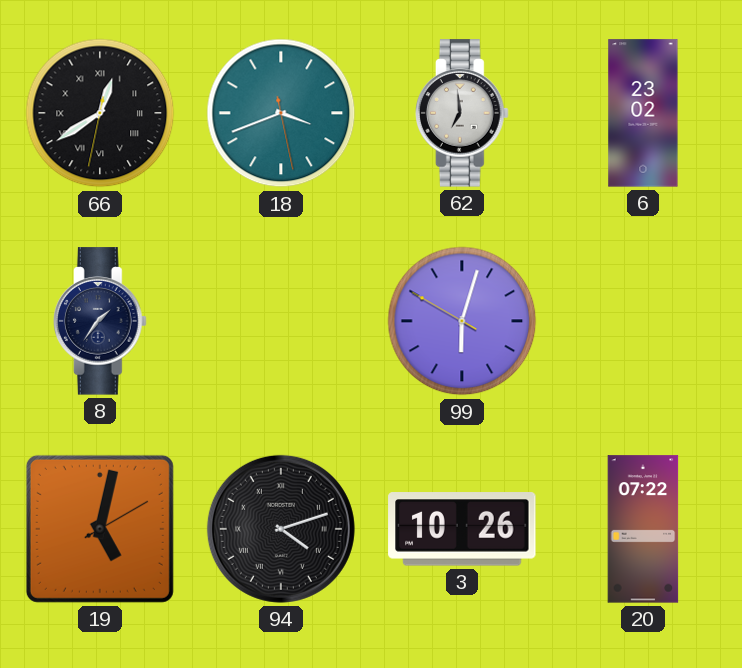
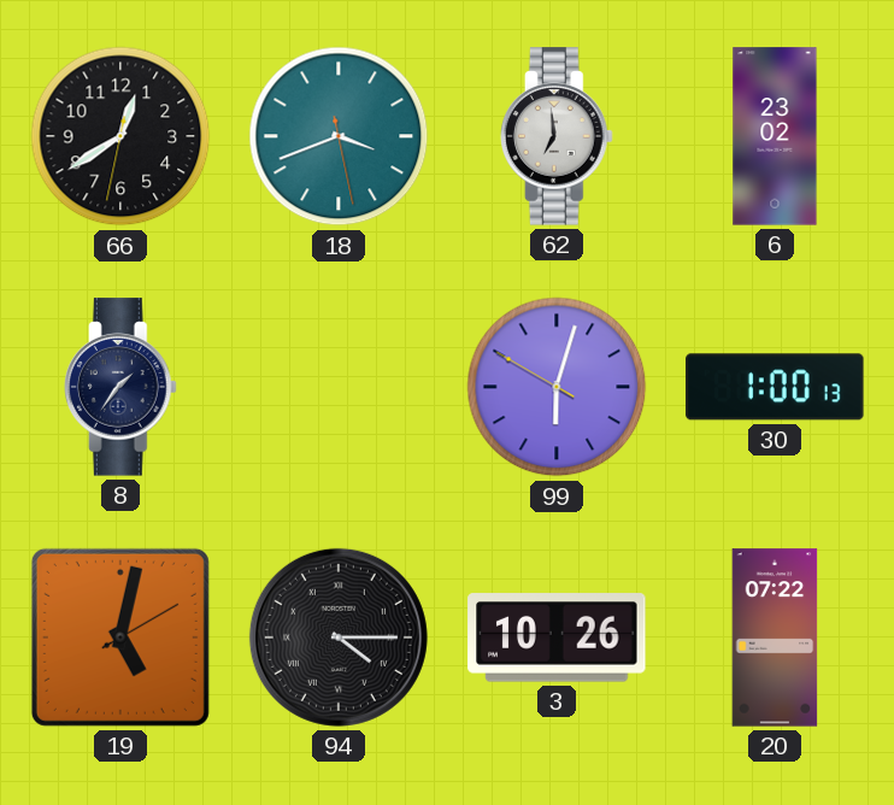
66 numerals: Roman -> Arabic
30: none -> 1:00
94: 4:12 -> 4:15
